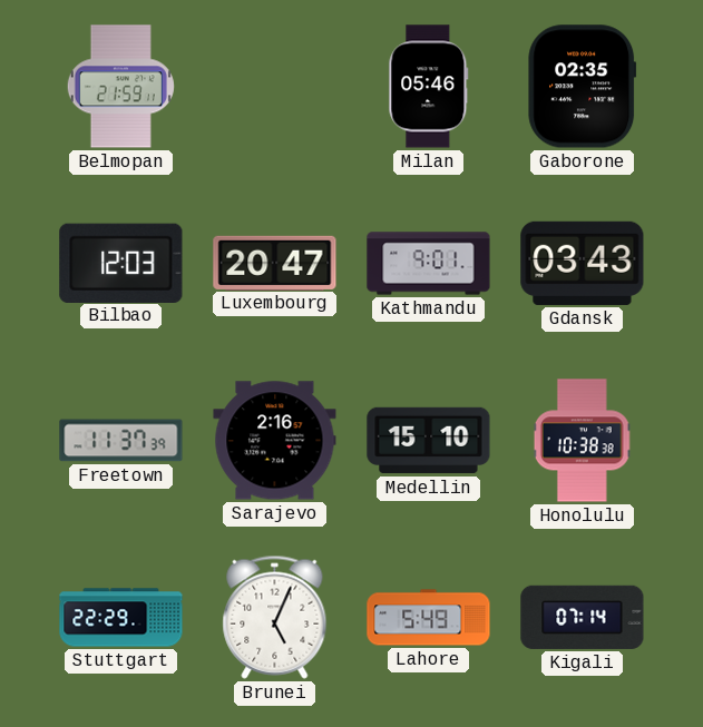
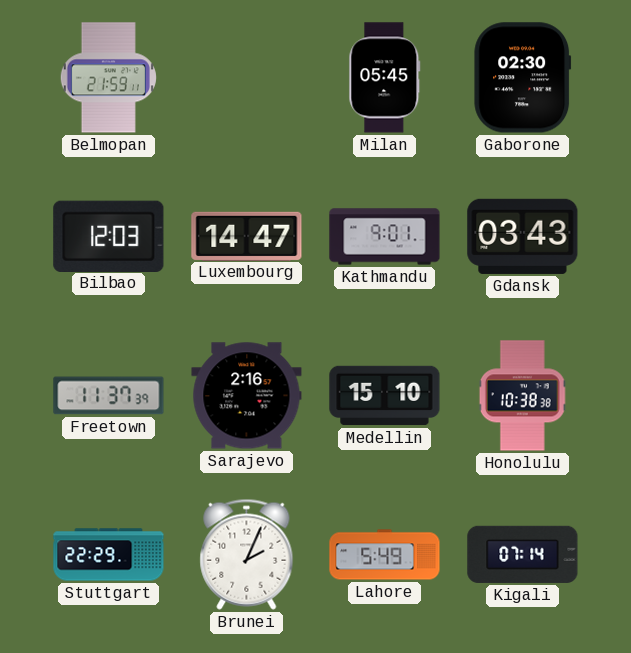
Milan: 05:46 -> 05:45
Gaborone: 02:35 -> 02:30
Luxembourg: 20:47 -> 14:47
Brunei: 5:04 -> 2:04
